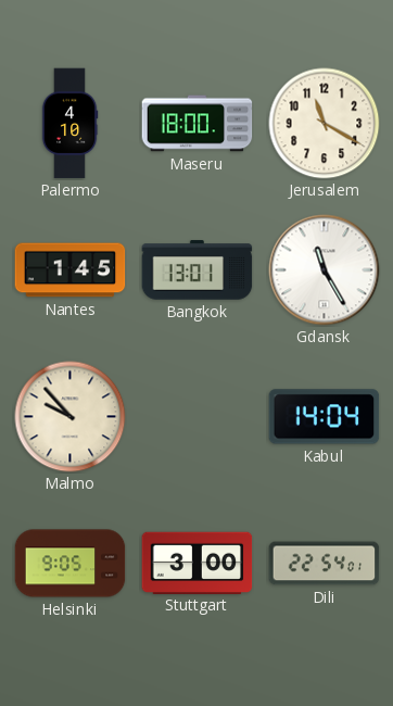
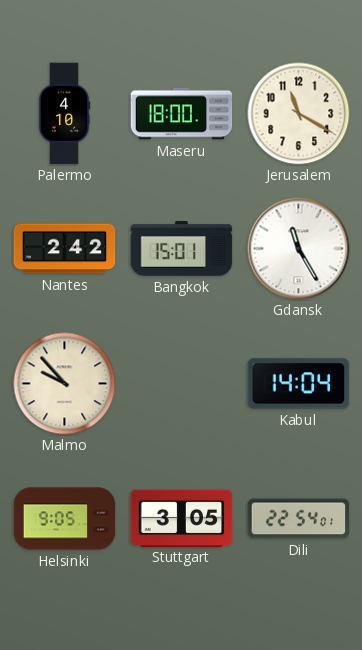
Nantes: 1:45 -> 2:42
Bangkok: 13:01 -> 15:01
Stuttgart: 3:00 -> 3:05
